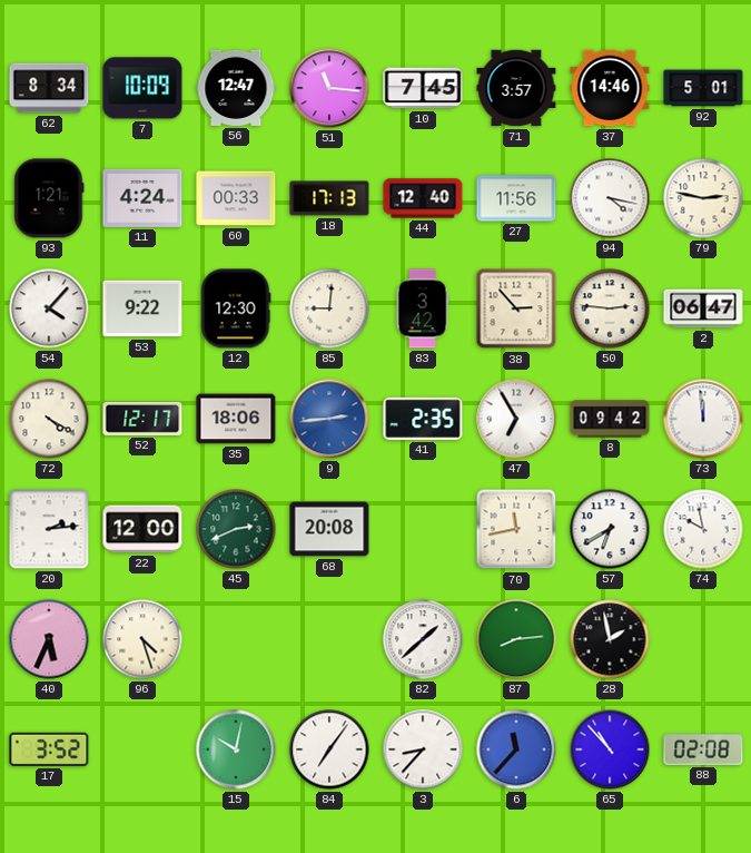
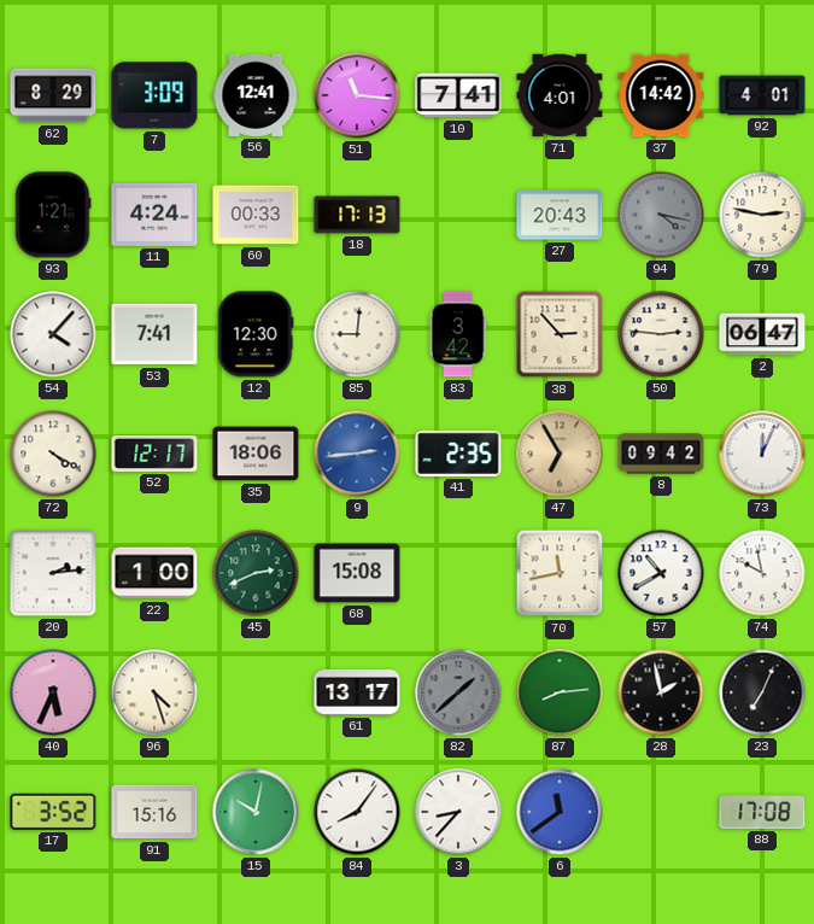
62: 8:34 -> 8:29
7: 10:09 -> 3:09
56: 12:47 -> 12:41
10: 7:45 -> 7:41
71: 3:57 -> 4:01
37: 14:46 -> 14:42
92: 5:01 -> 4:01
44: 12:40 -> none
27: 11:56 -> 20:43
94 dial: white -> grey
53: 9:22 -> 7:41
47 dial: white -> champagne
73: 11:59 -> 12:04
22: 12:00 -> 1:00
68: 20:08 -> 15:08
57: 6:40 -> 10:40
61: none -> 13:17
82 dial: white -> grey
23: none -> 7:04
91: none -> 15:16
84: 7:06 -> 8:06
6: 11:37 -> 11:39
65: 10:53 -> none
88: 02:08 -> 17:08
